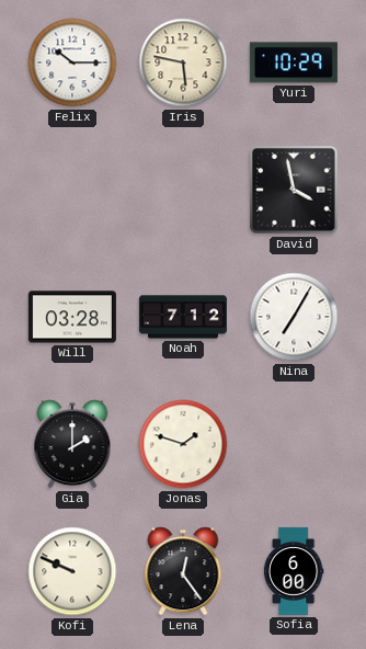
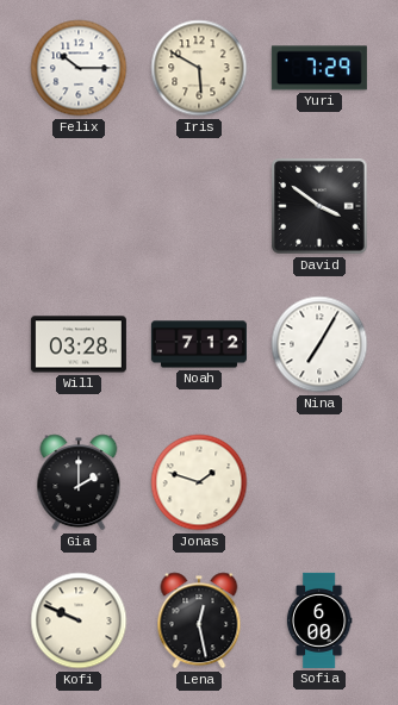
Iris: 5:47 -> 5:50
Yuri: 10:29 -> 7:29
David: 3:58 -> 3:51
Lena: 12:24 -> 12:28
